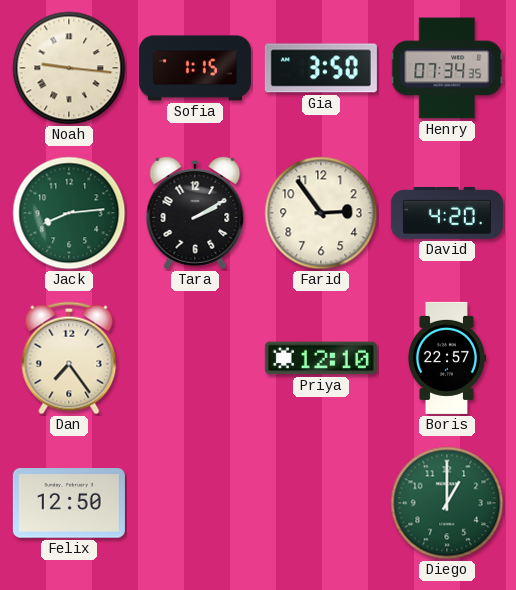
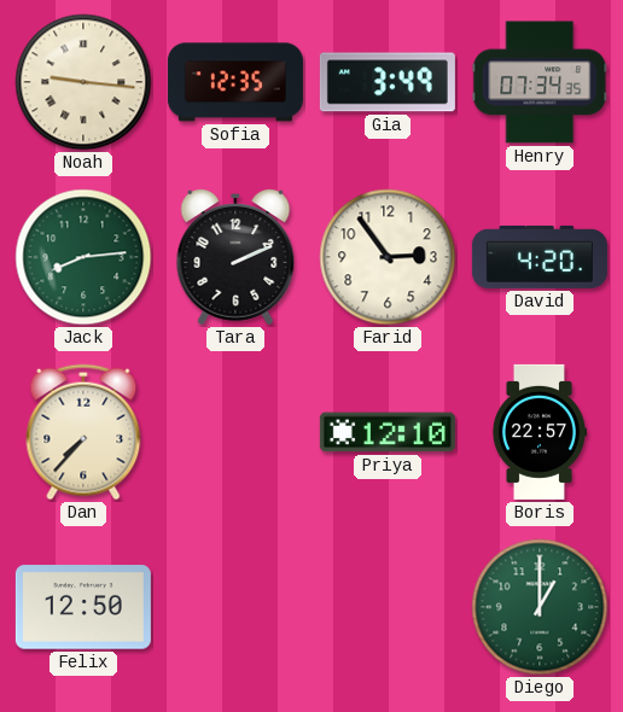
Sofia: 1:15 -> 12:35
Gia: 3:50 -> 3:49
Tara: 2:10 -> 2:11
Dan: 7:24 -> 7:37
